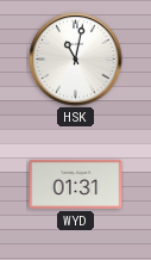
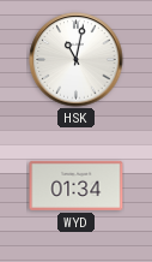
WYD: 01:31 -> 01:34
